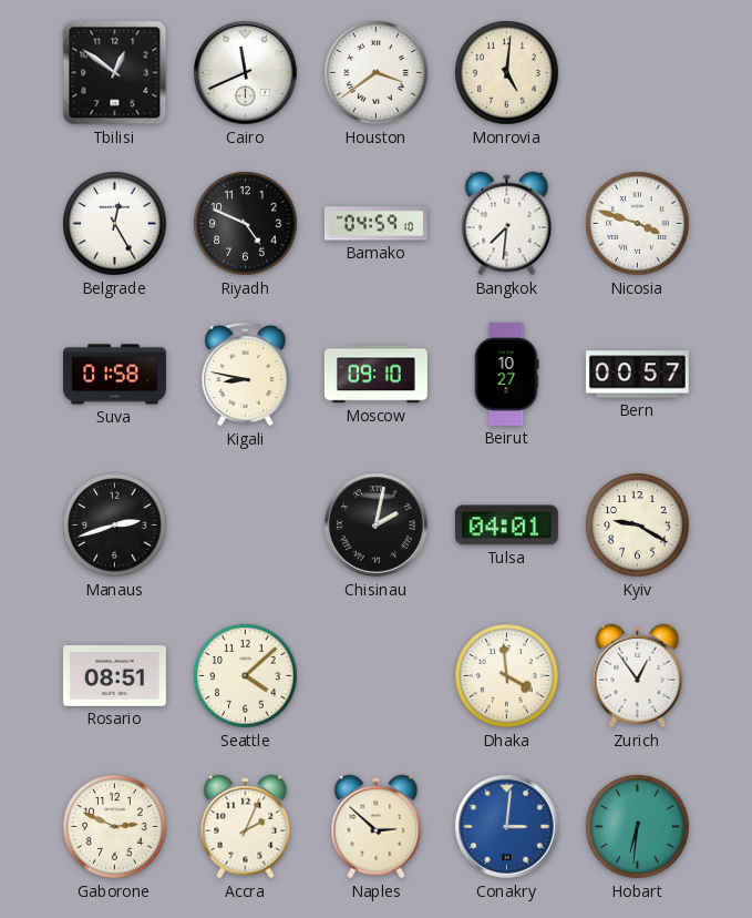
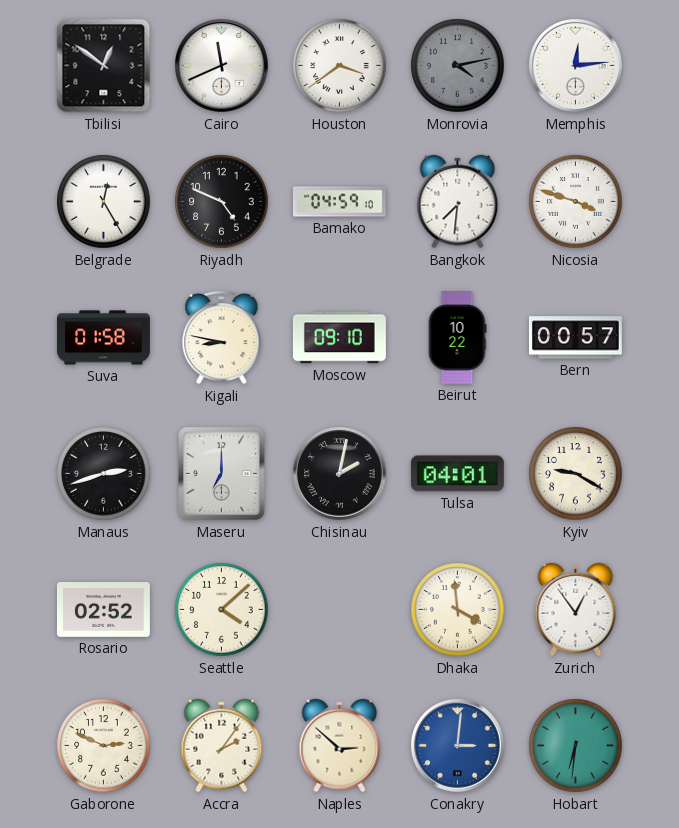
Monrovia: 5:01 -> 4:13
Monrovia dial: cream -> grey
Memphis: none -> 12:14
Beirut: 10:27 -> 10:22
Maseru: none -> 7:00
Rosario: 08:51 -> 02:52
Accra: 2:04 -> 2:06
